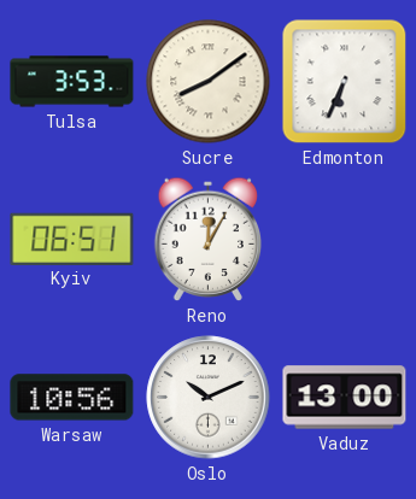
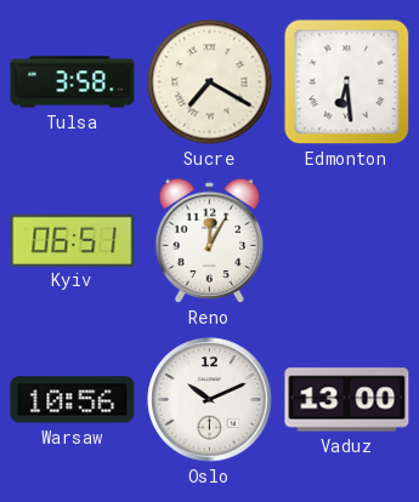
Tulsa: 3:53 -> 3:58
Sucre: 8:09 -> 7:20
Edmonton: 6:34 -> 6:29
